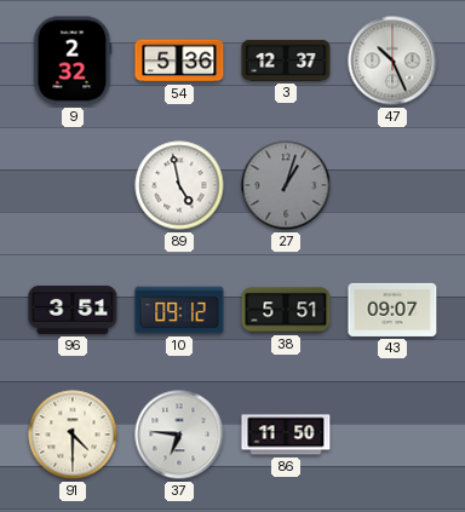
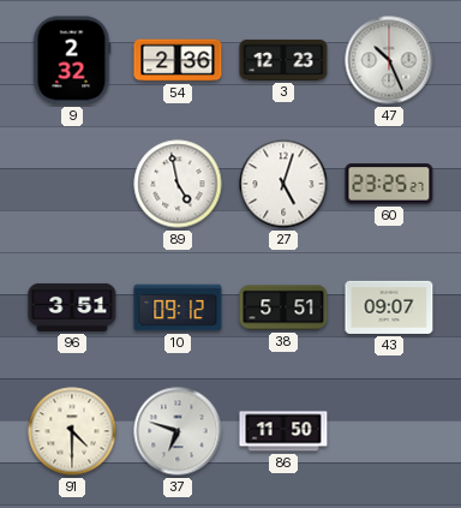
54: 5:36 -> 2:36
3: 12:37 -> 12:23
27: 1:03 -> 5:03
27 dial: grey -> white
60: none -> 23:25
37: 6:46 -> 6:48
